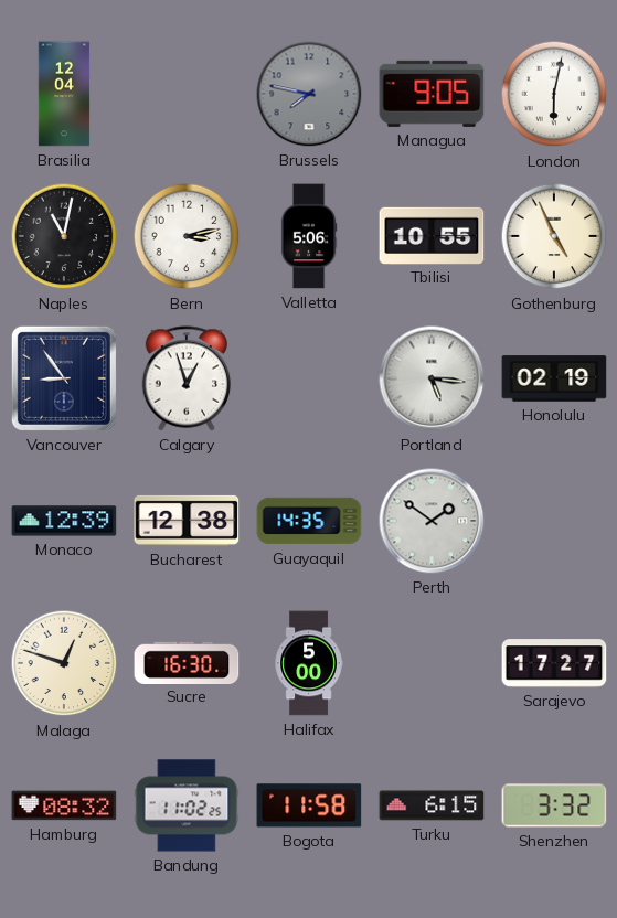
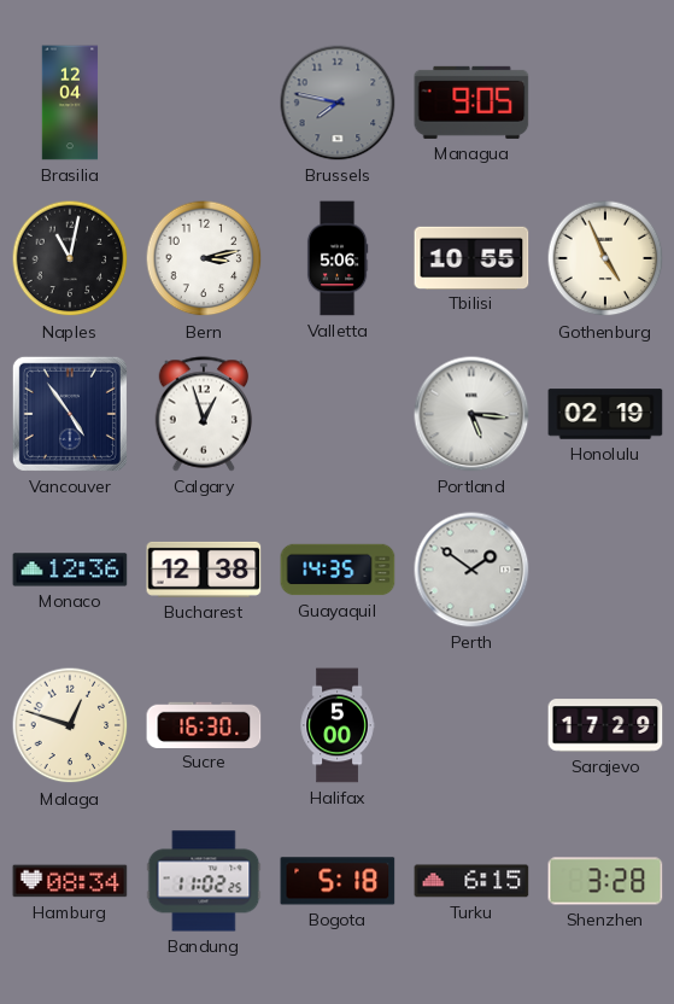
London: 6:02 -> none
Vancouver: 8:54 -> 4:54
Monaco: 12:39 -> 12:36
Sarajevo: 17:27 -> 17:29
Hamburg: 08:32 -> 08:34
Bogota: 11:58 -> 5:18
Shenzhen: 3:32 -> 3:28
